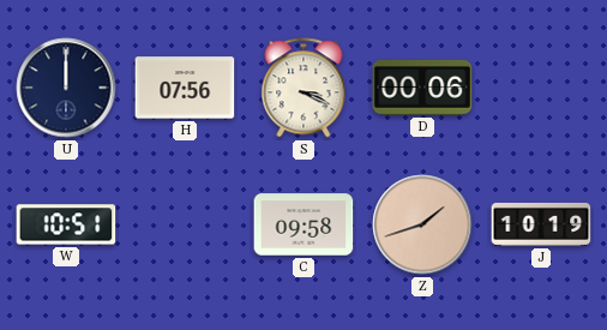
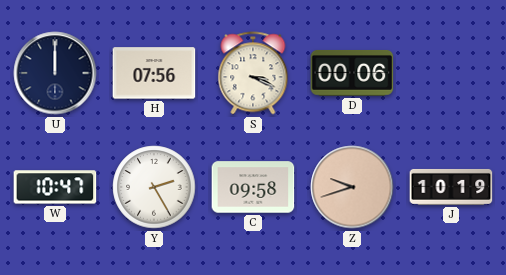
W: 10:51 -> 10:47
Y: none -> 2:25
Z: 1:42 -> 9:42
